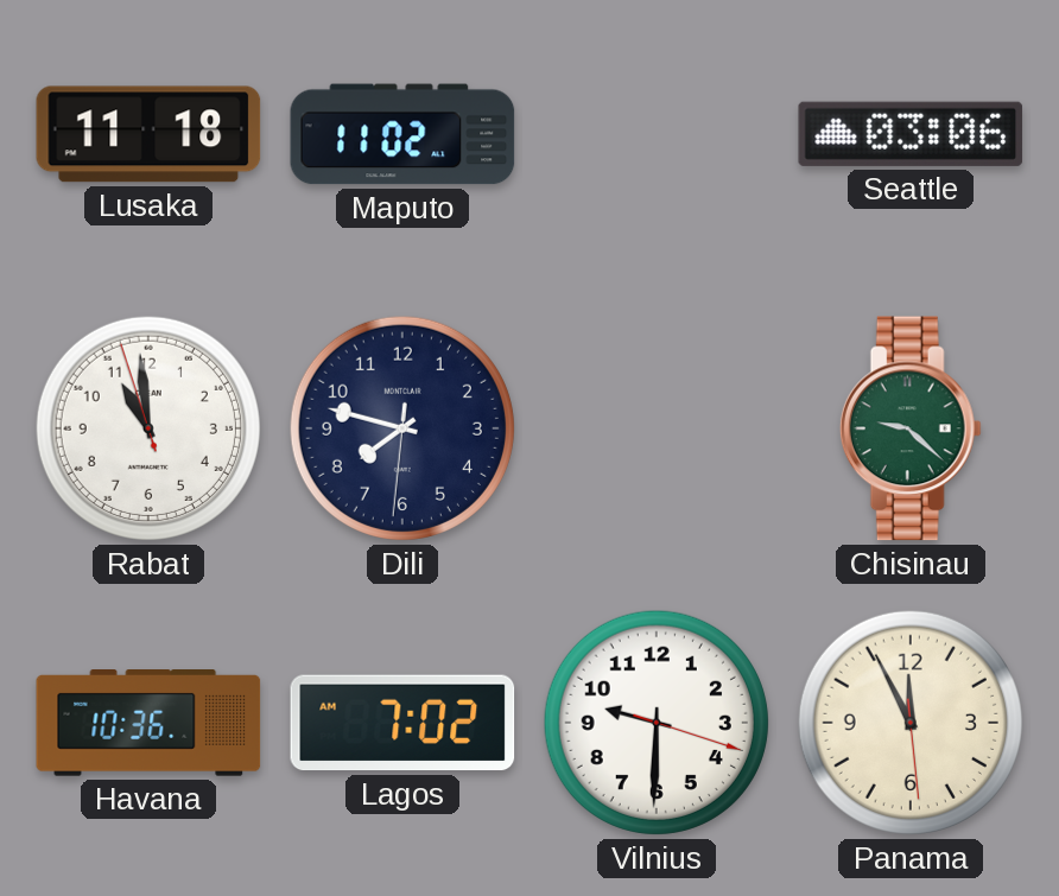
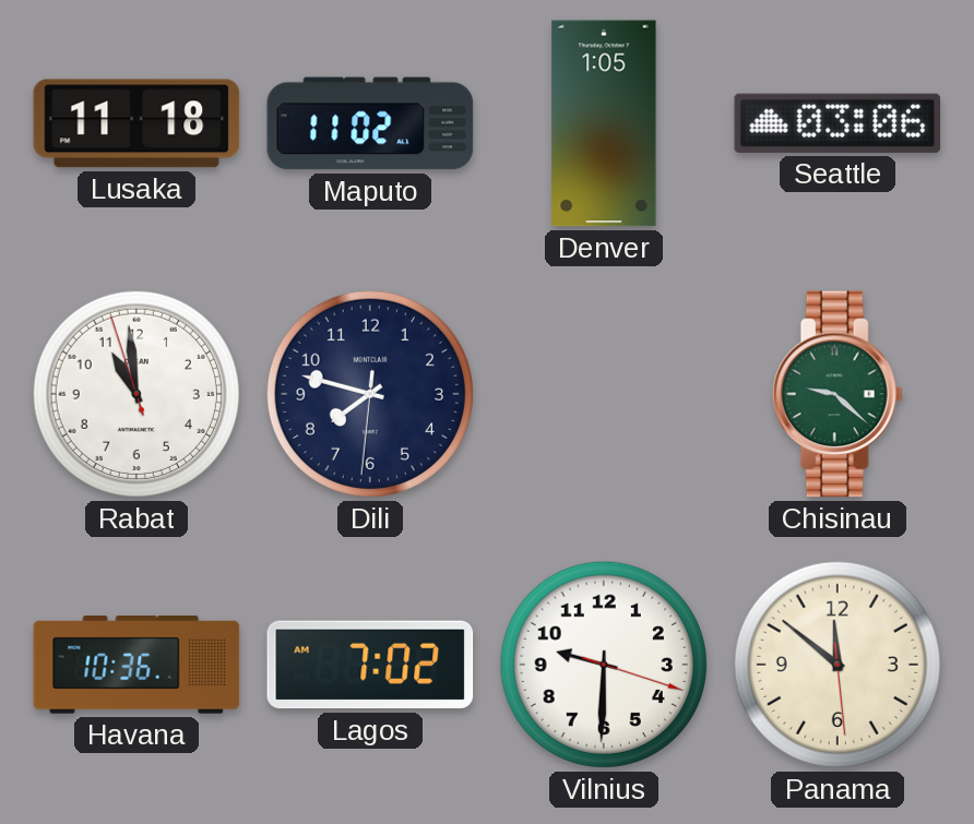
Denver: none -> 1:05
Panama: 11:55 -> 11:51
